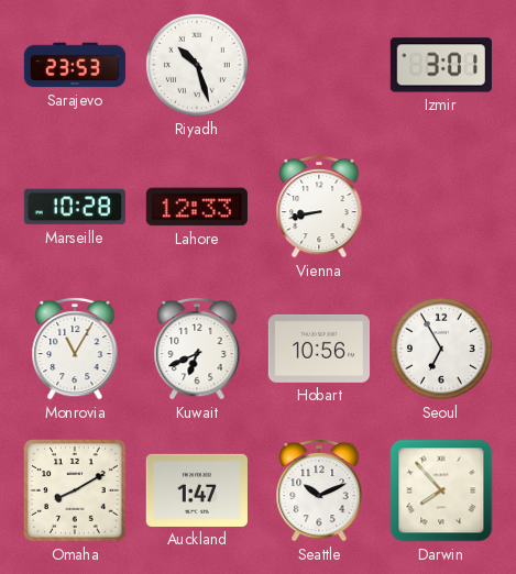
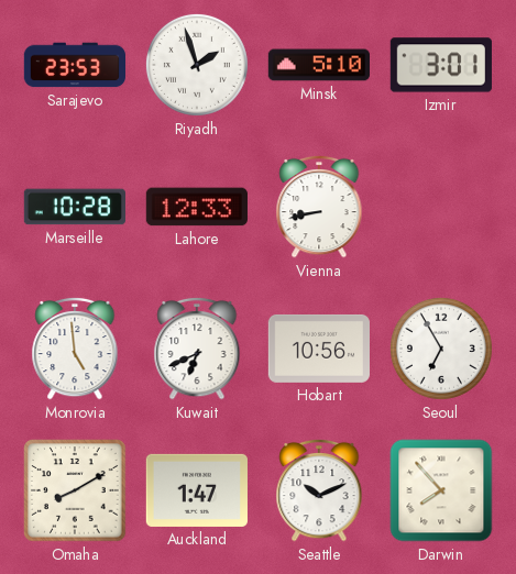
Riyadh: 10:27 -> 1:57
Minsk: none -> 5:10
Monrovia: 11:05 -> 4:59
